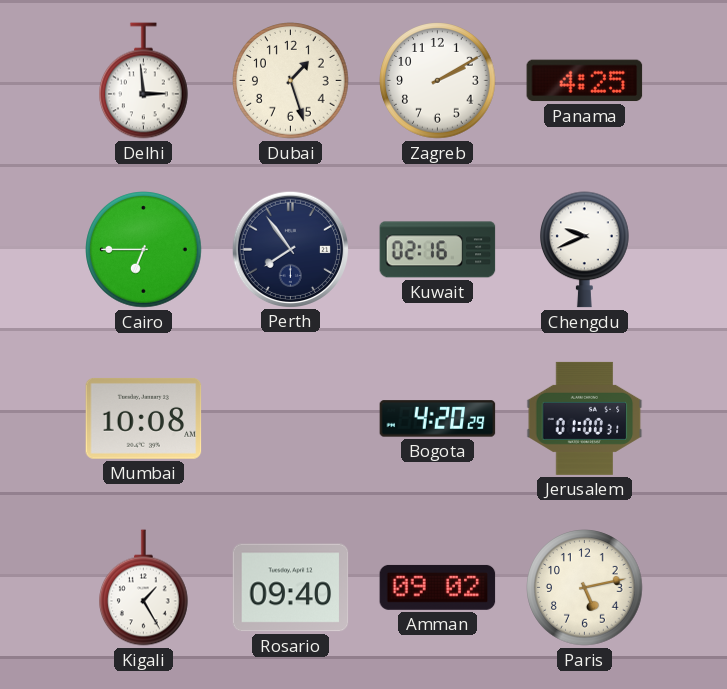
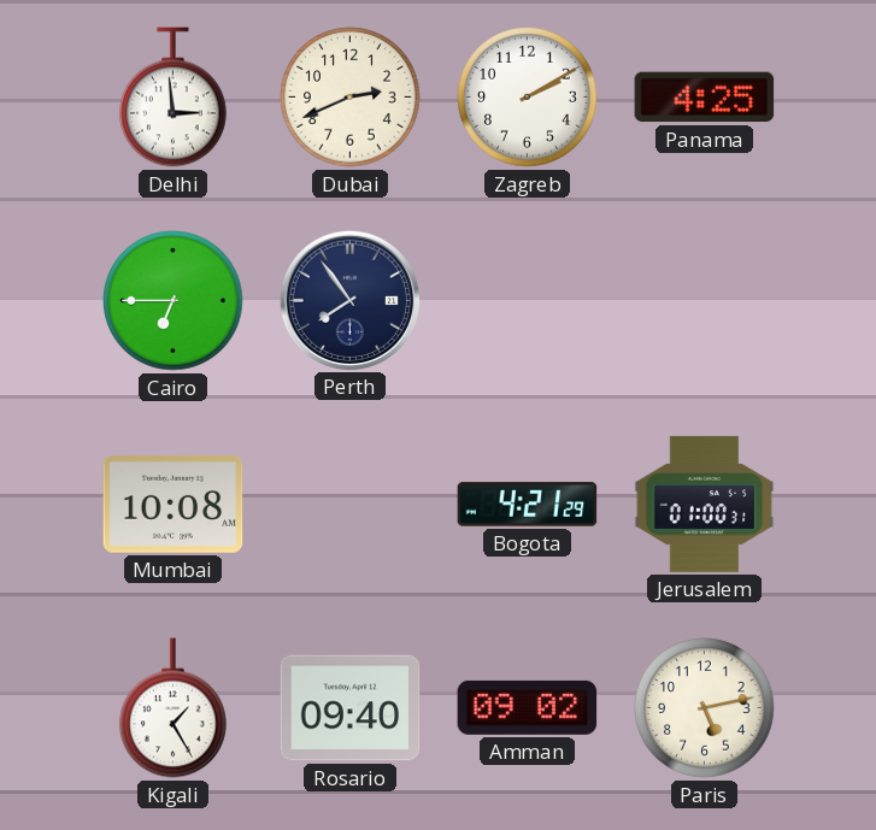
Dubai: 1:27 -> 2:41
Kuwait: 02:16 -> none
Chengdu: 9:41 -> none
Bogota: 4:20 -> 4:21
